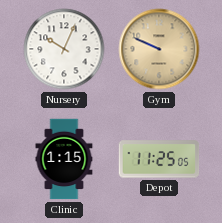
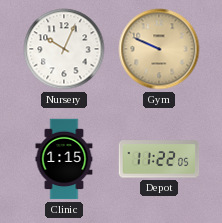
Depot: 11:25 -> 11:22
